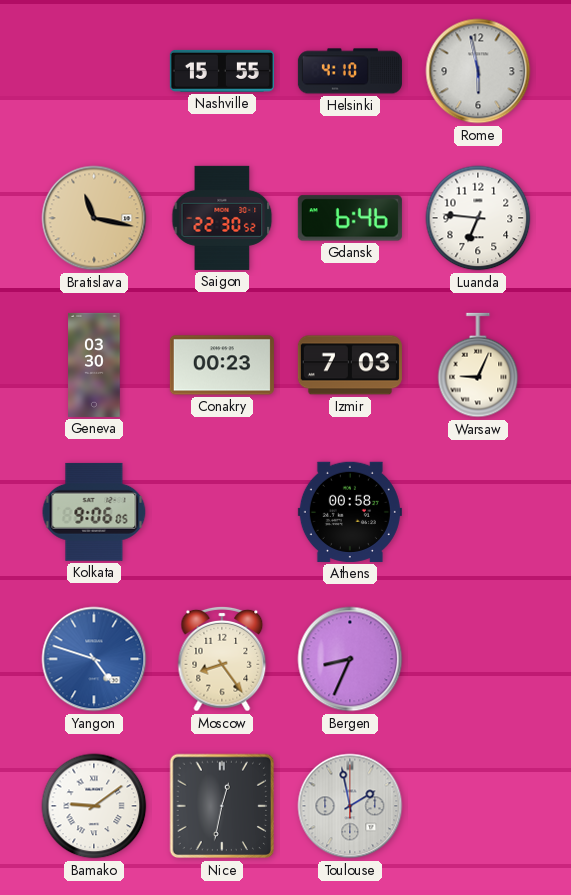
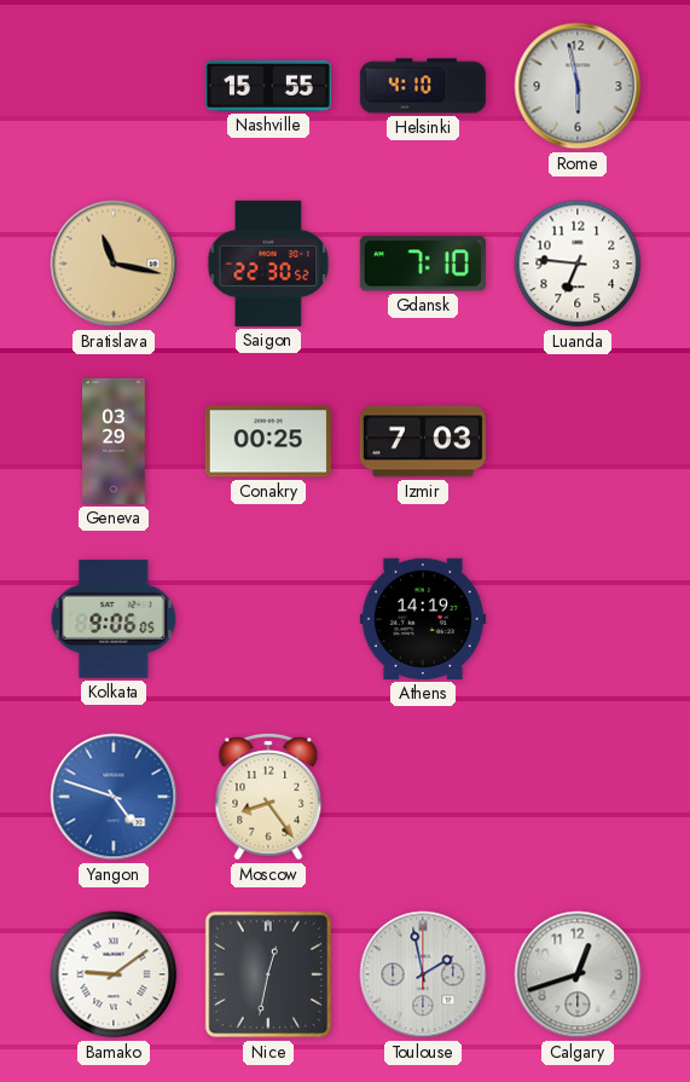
Gdansk: 6:46 -> 7:10
Geneva: 03:30 -> 03:29
Conakry: 00:23 -> 00:25
Warsaw: 9:04 -> none
Athens: 00:58 -> 14:19
Bergen: 8:34 -> none
Calgary: none -> 12:42
